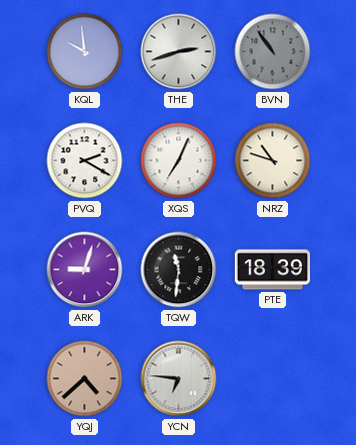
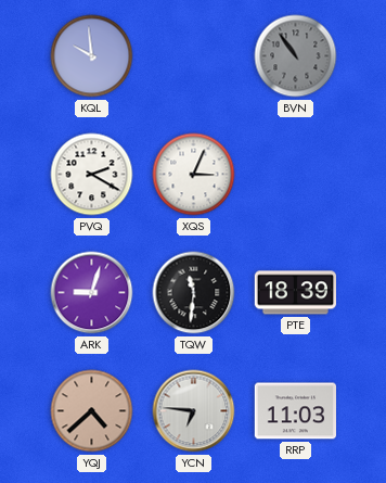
THE: 2:42 -> none
XQS: 7:04 -> 3:04
NRZ: 10:48 -> none
RRP: none -> 11:03
